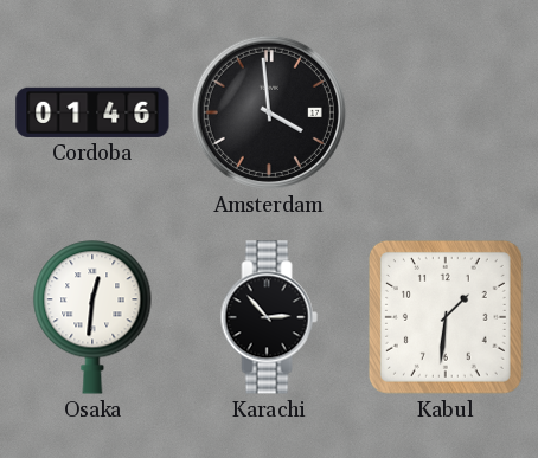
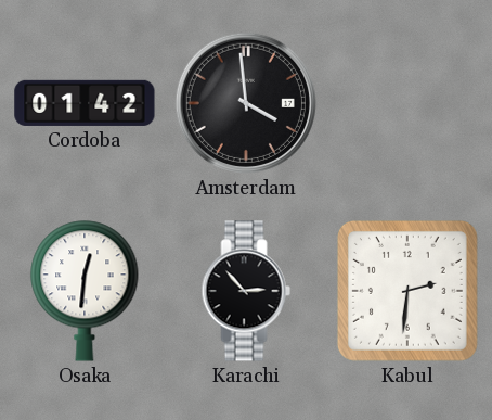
Cordoba: 01:46 -> 01:42
Kabul: 1:31 -> 2:31
